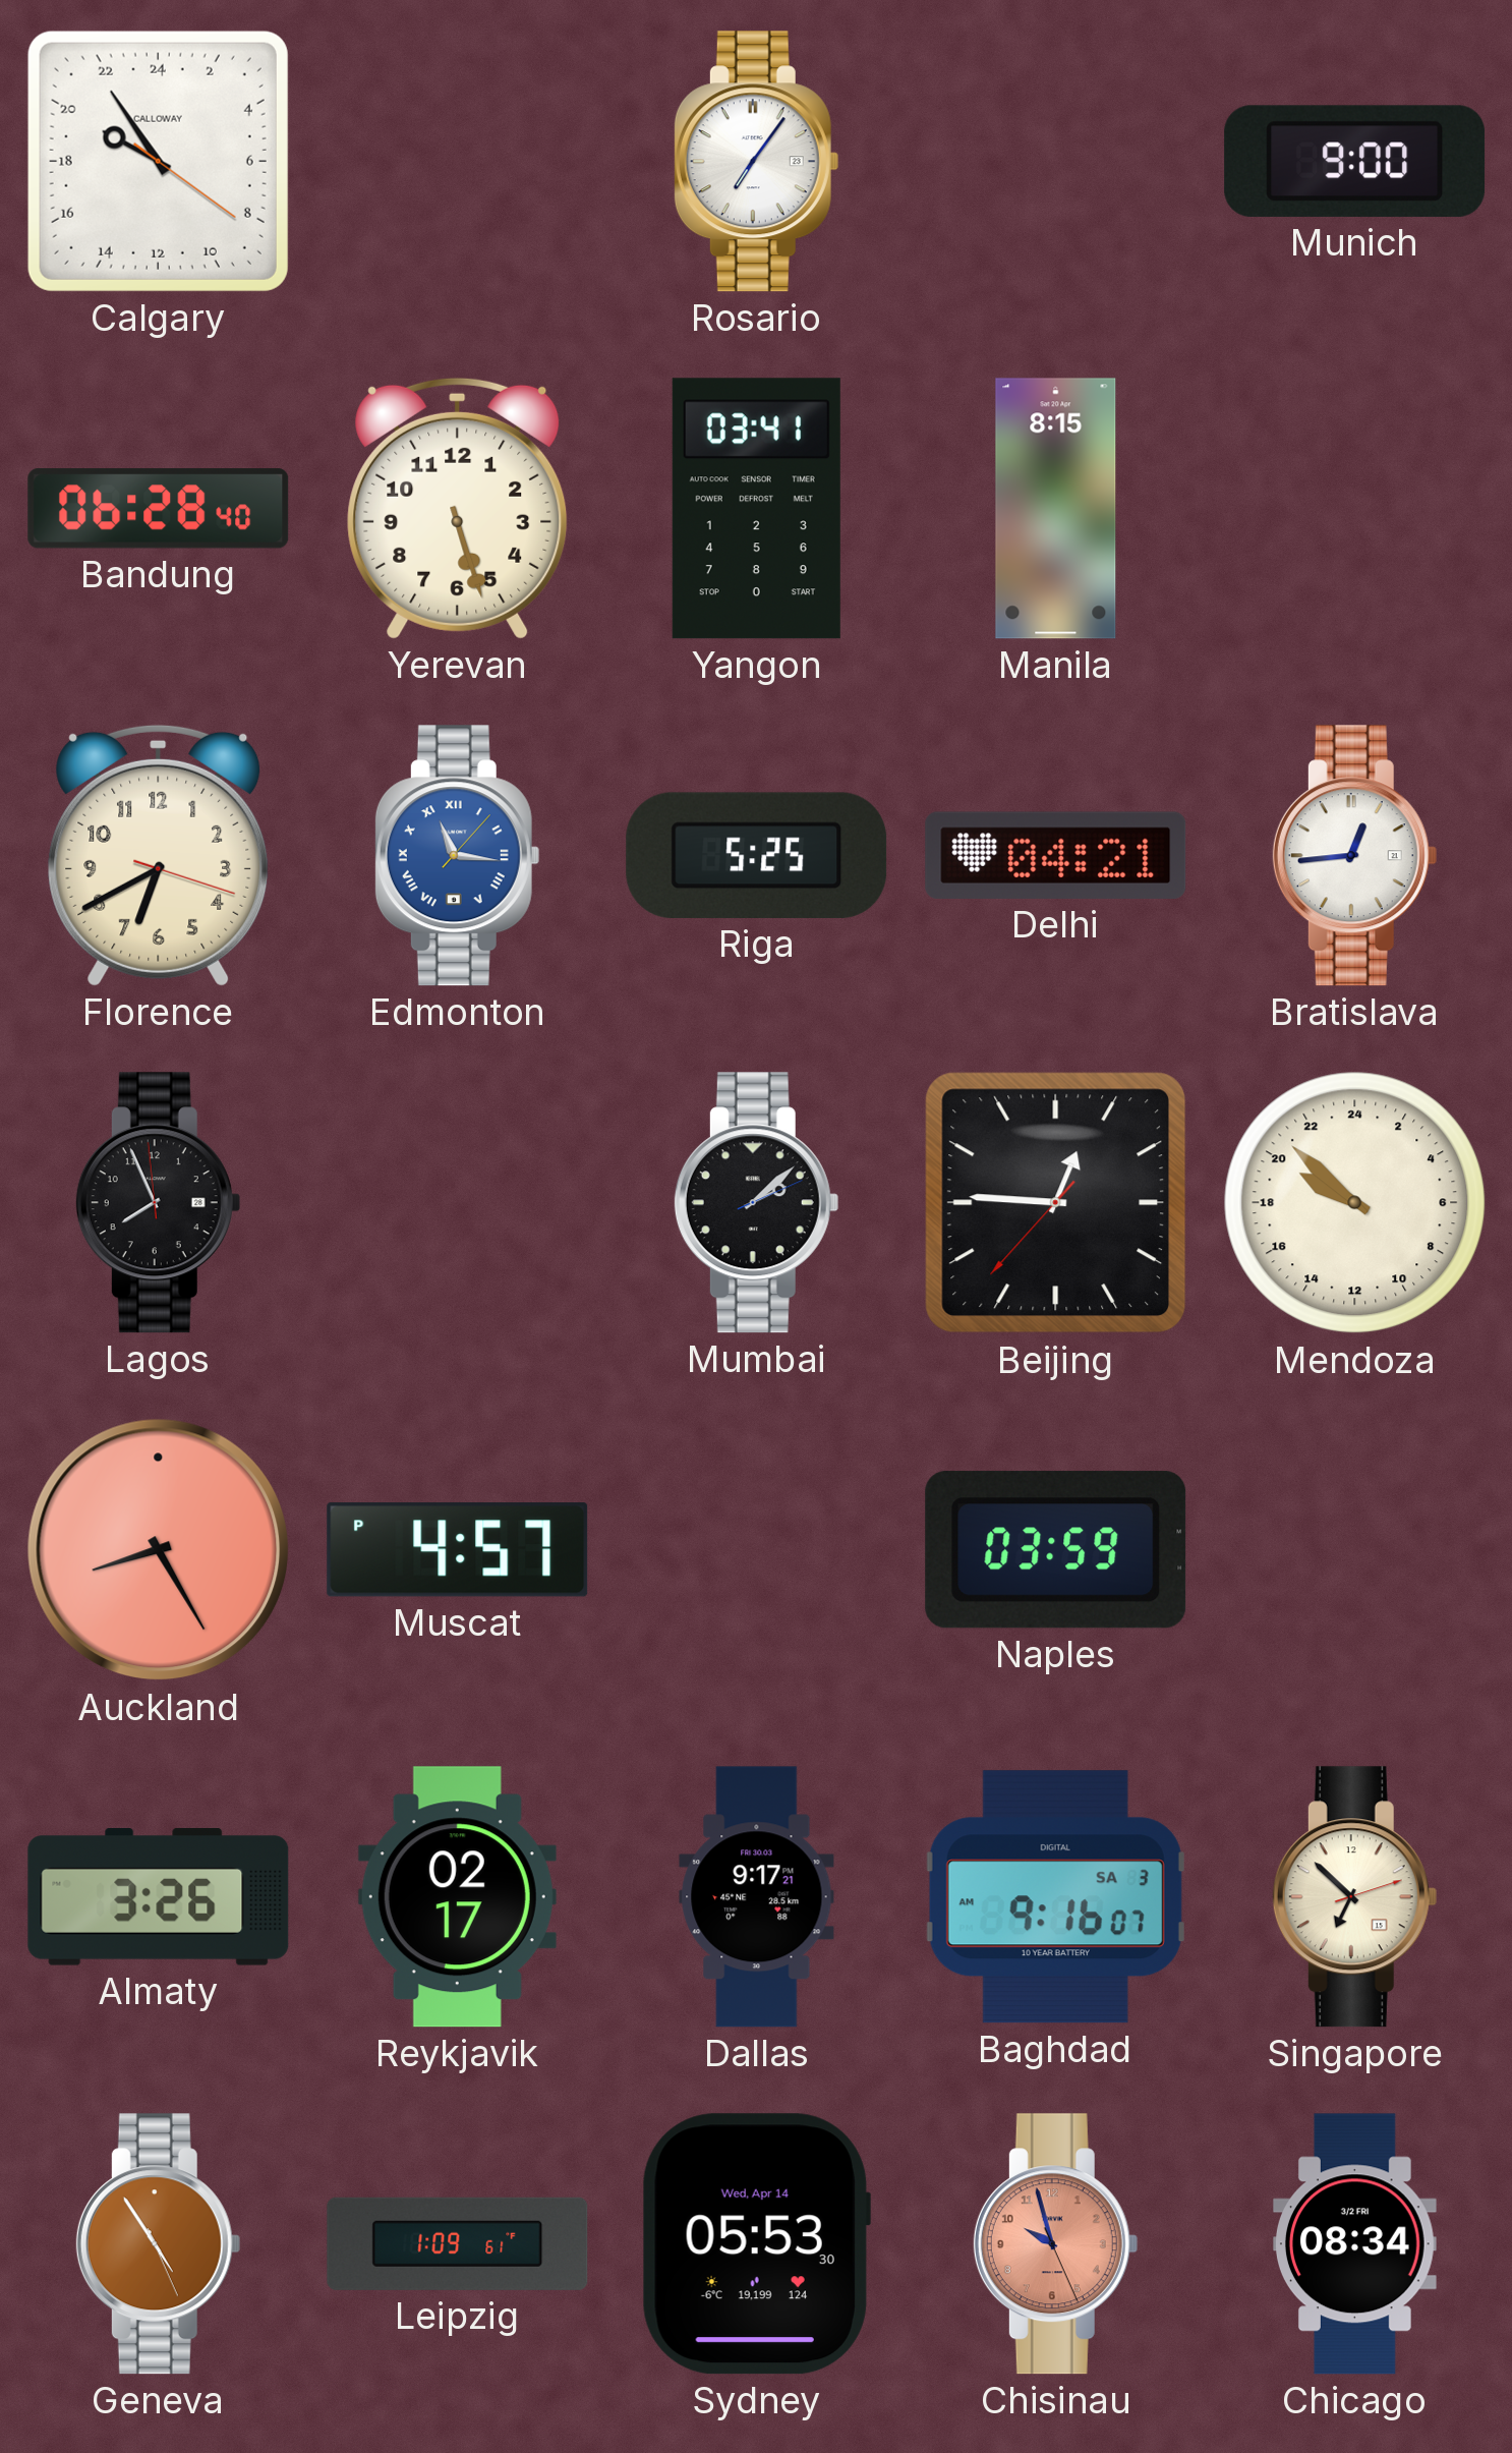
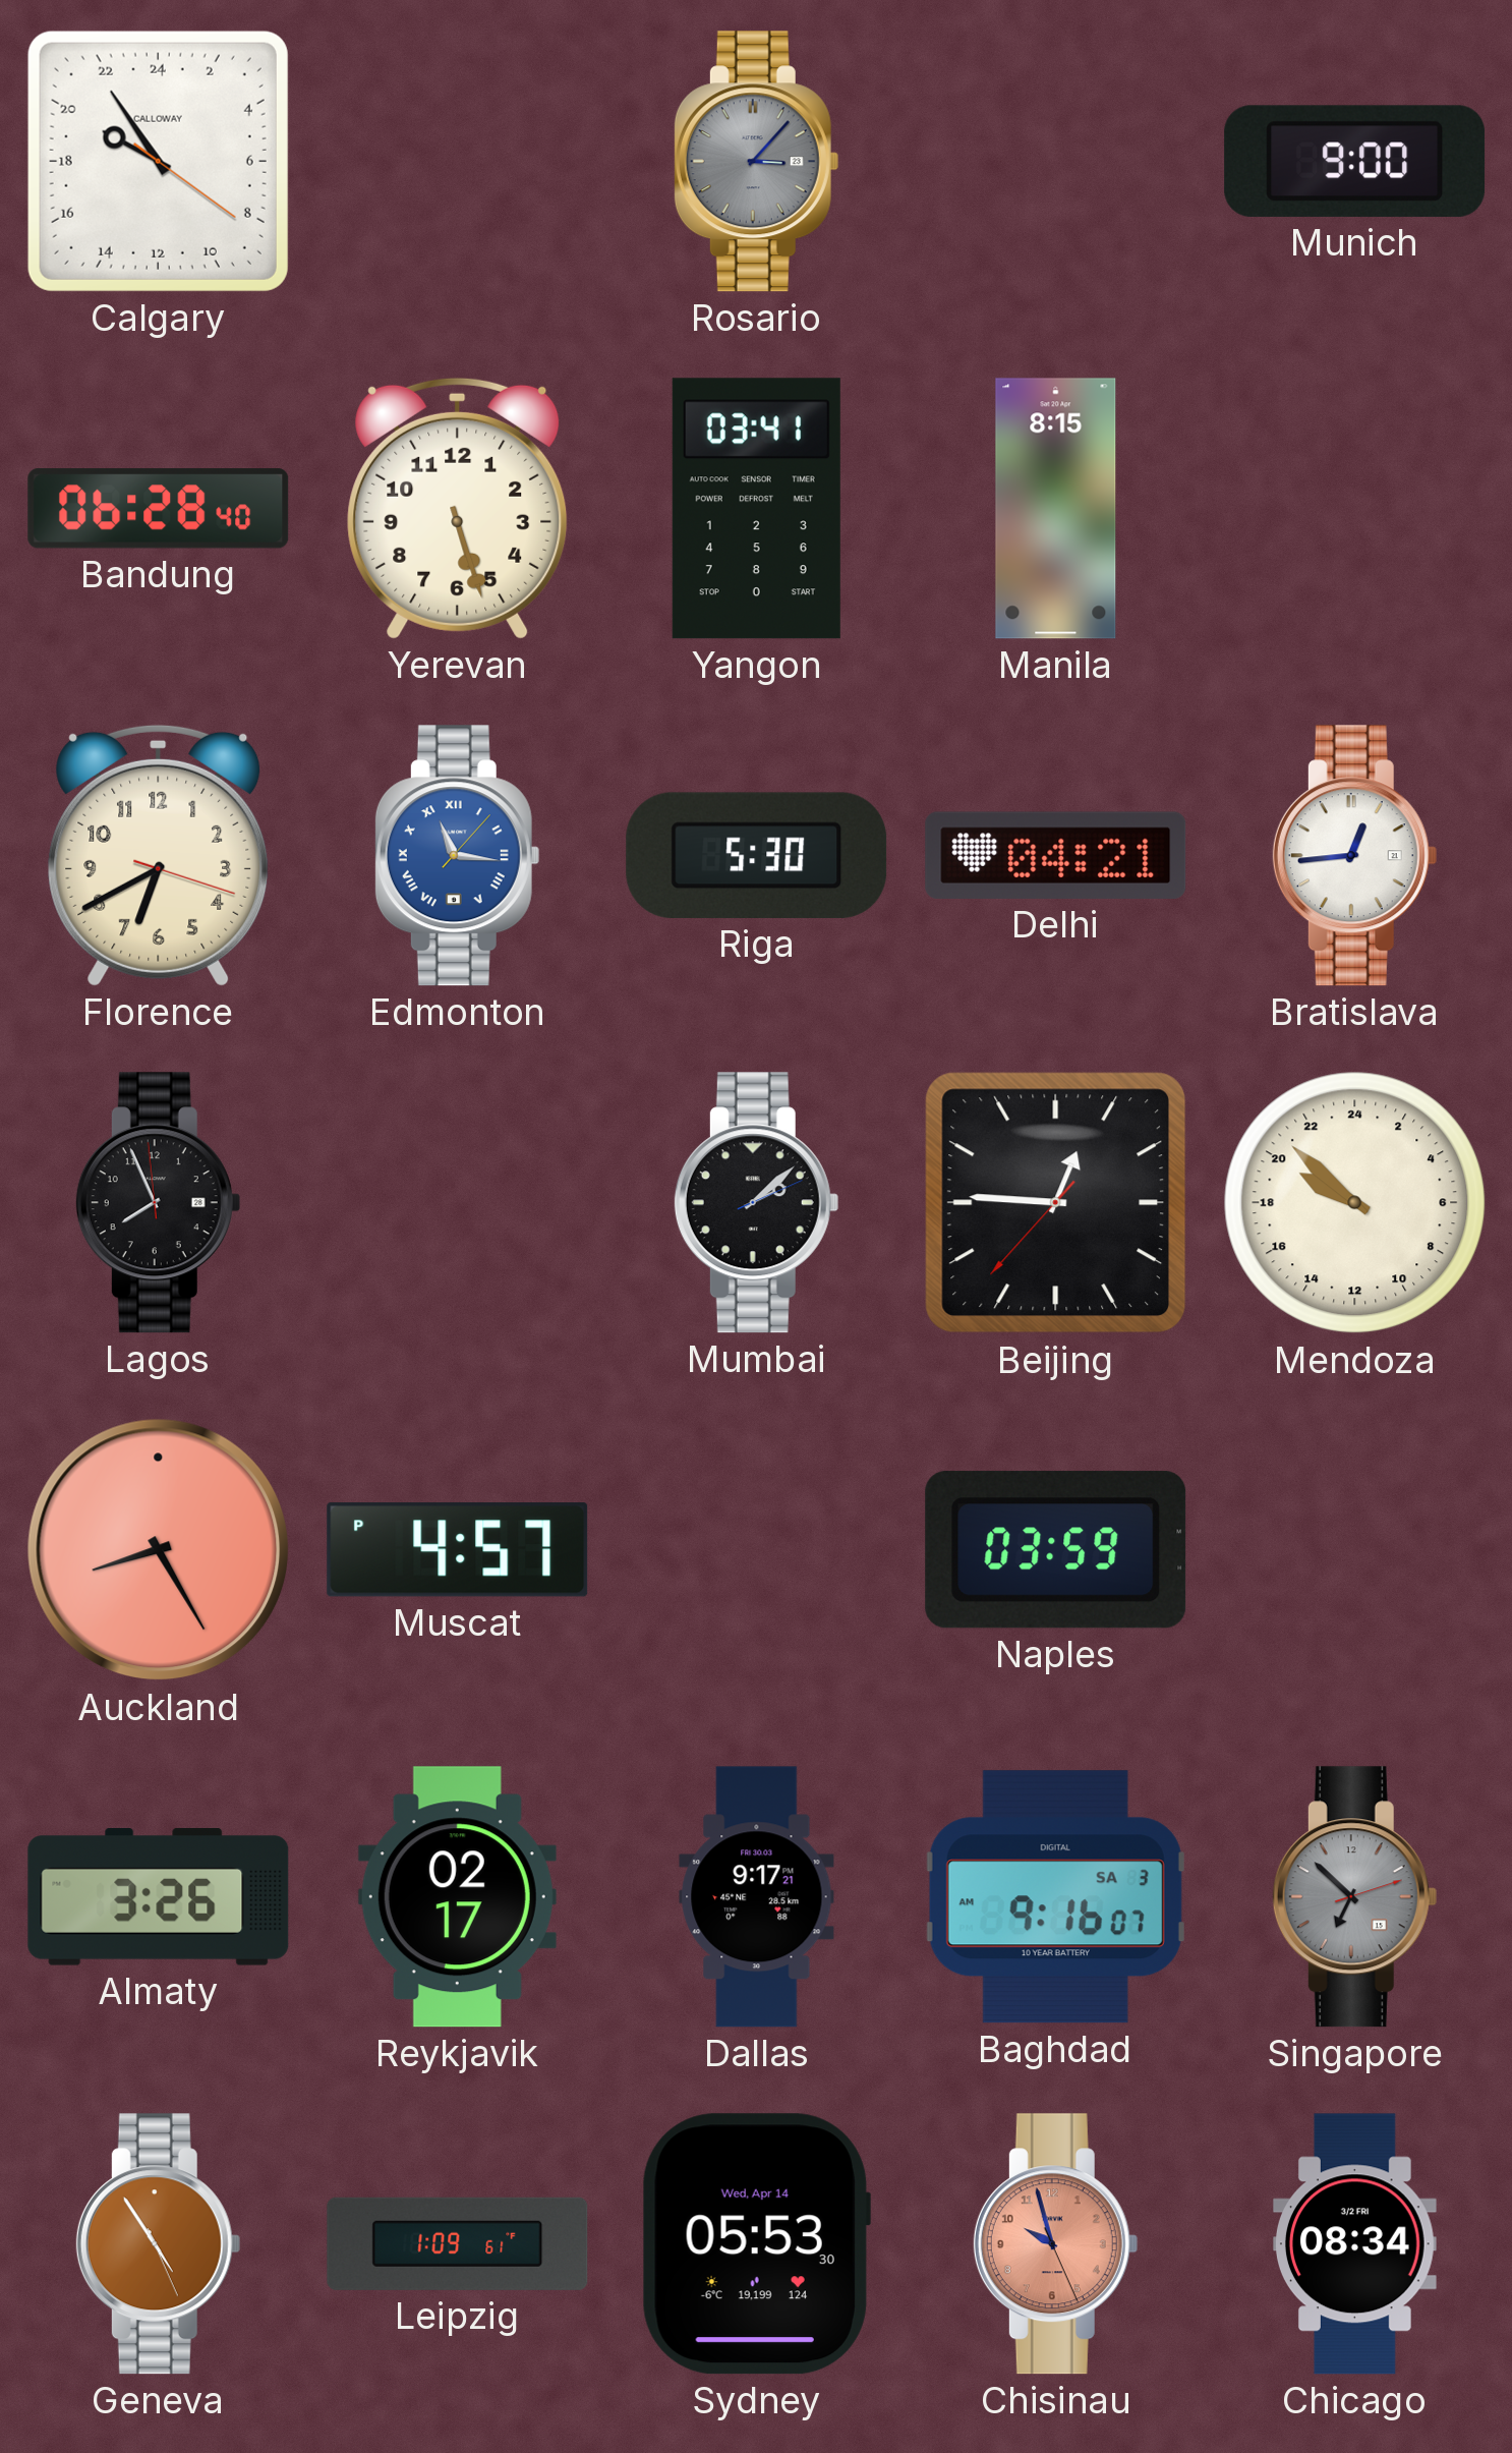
Rosario: 7:06 -> 3:07
Rosario dial: white -> grey
Riga: 5:25 -> 5:30
Singapore dial: cream -> grey
